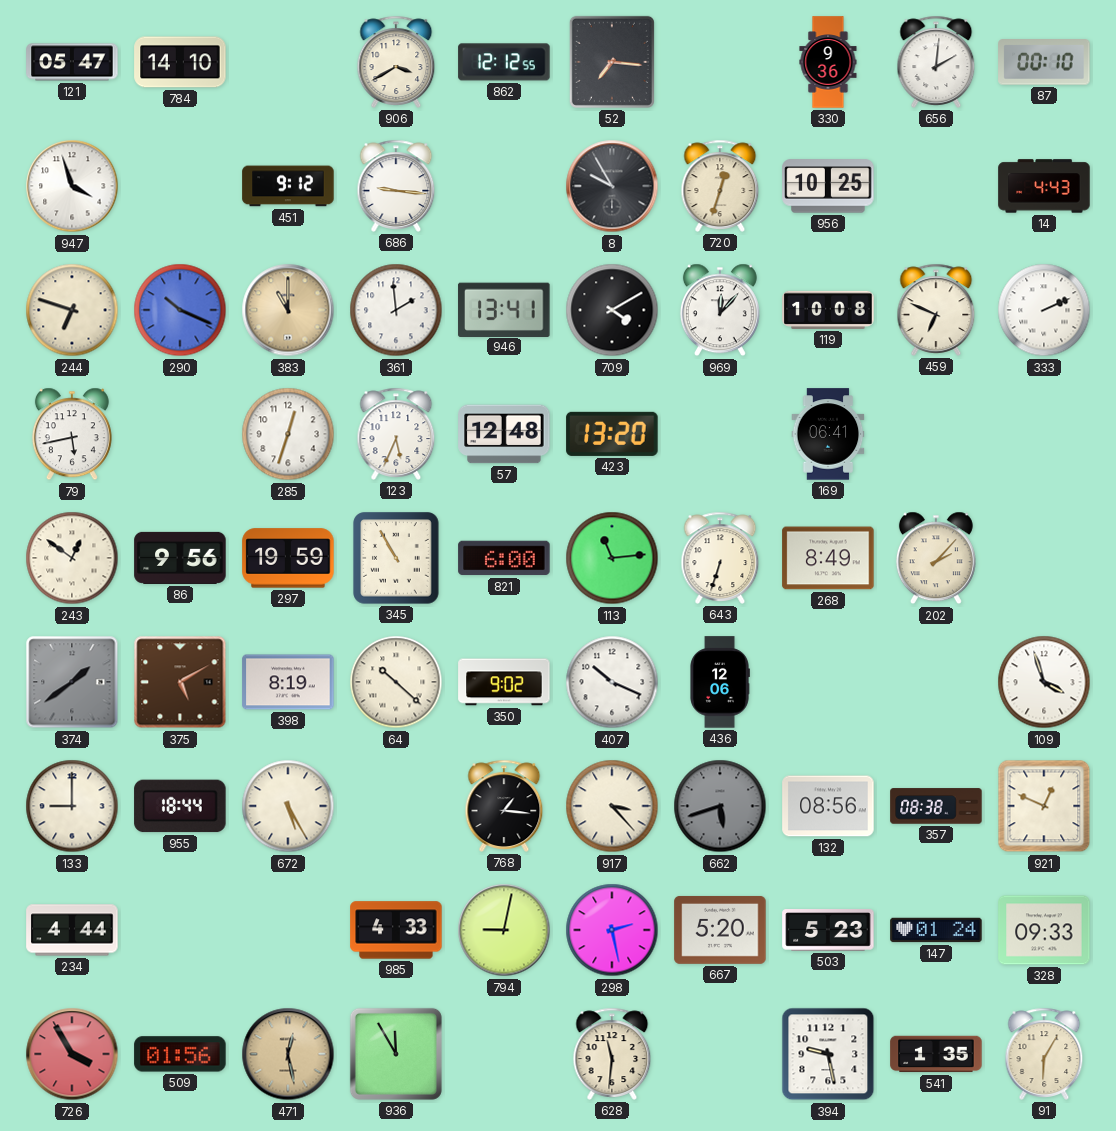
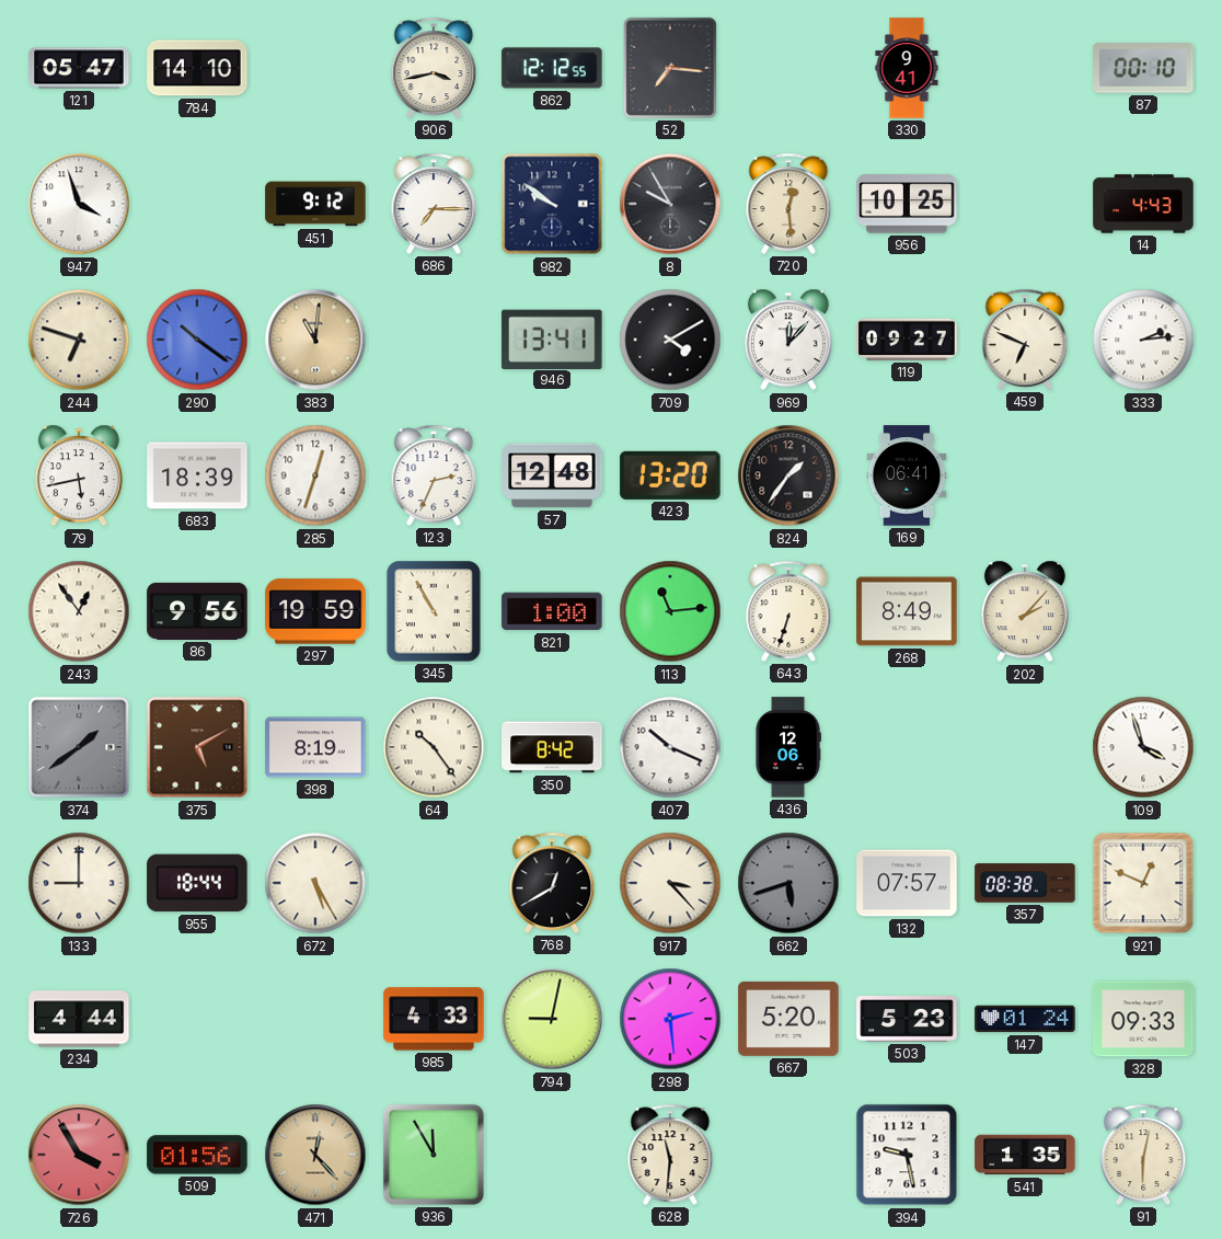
906: 3:40 -> 3:43
330: 9:36 -> 9:41
656: 2:01 -> none
686: 9:16 -> 7:15
982: none -> 9:51
720: 12:33 -> 12:29
290: 10:19 -> 10:21
383: 11:00 -> 11:01
361: 1:59 -> none
119: 10:08 -> 09:27
333: 2:11 -> 2:14
683: none -> 18:39
123: 5:34 -> 2:34
824: none -> 1:36
243: 12:51 -> 12:54
821: 6:00 -> 1:00
64: 10:22 -> 10:24
350: 9:02 -> 8:42
768: 1:16 -> 12:40
132: 08:56 -> 07:57
298: 2:28 -> 2:29
471: 12:28 -> 12:23
91: 6:05 -> 6:02
